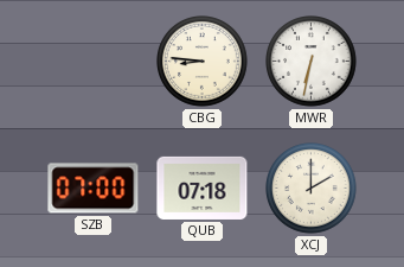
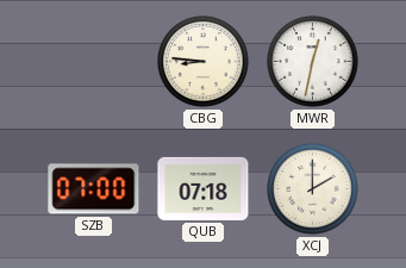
MWR: 6:32 -> 12:32
